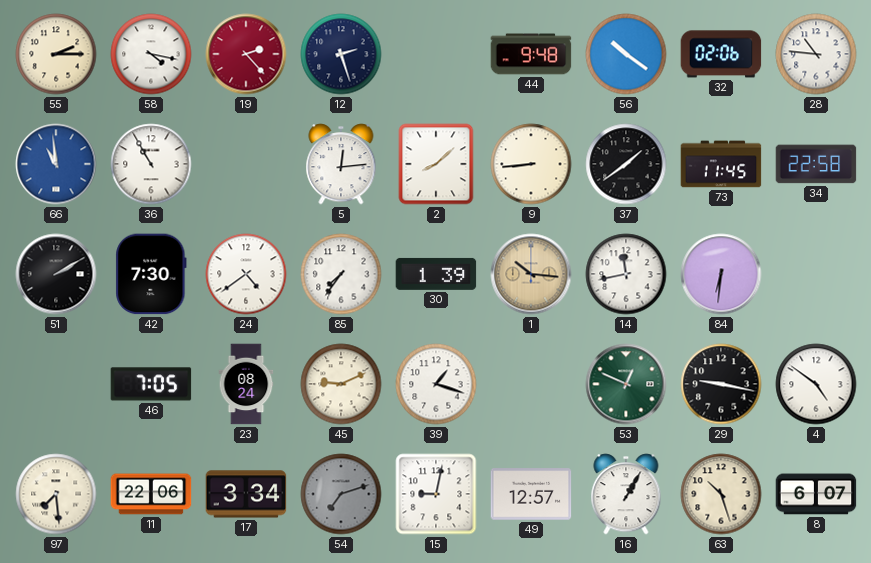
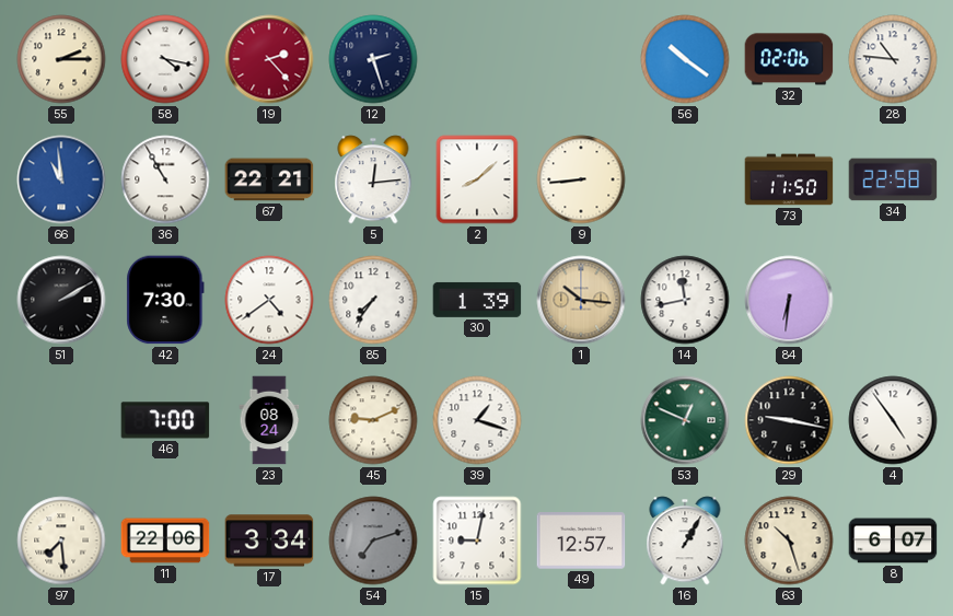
44: 9:48 -> none
67: none -> 22:21
37: 1:39 -> none
73: 11:45 -> 11:50
46: 7:05 -> 7:00
4: 4:51 -> 4:54
